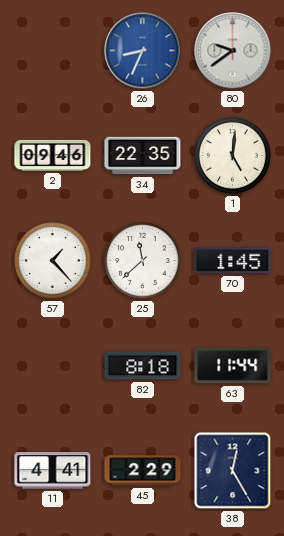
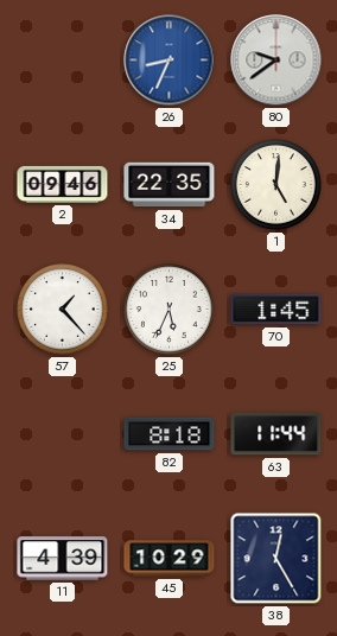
25: 11:38 -> 5:34
11: 4:41 -> 4:39
45: 2:29 -> 10:29
